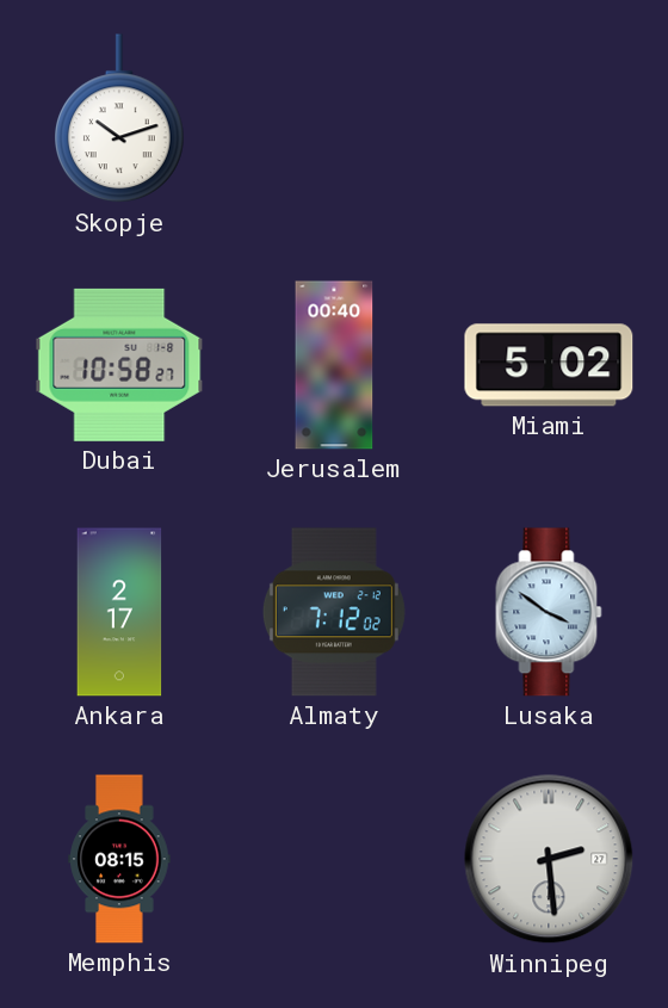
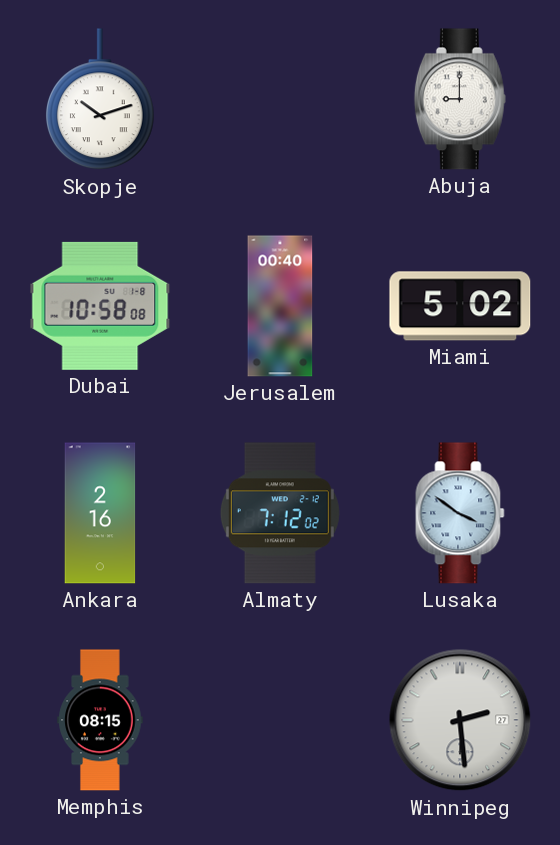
Abuja: none -> 9:00
Dubai: 10:58:27 -> 10:58:08
Ankara: 2:17 -> 2:16
